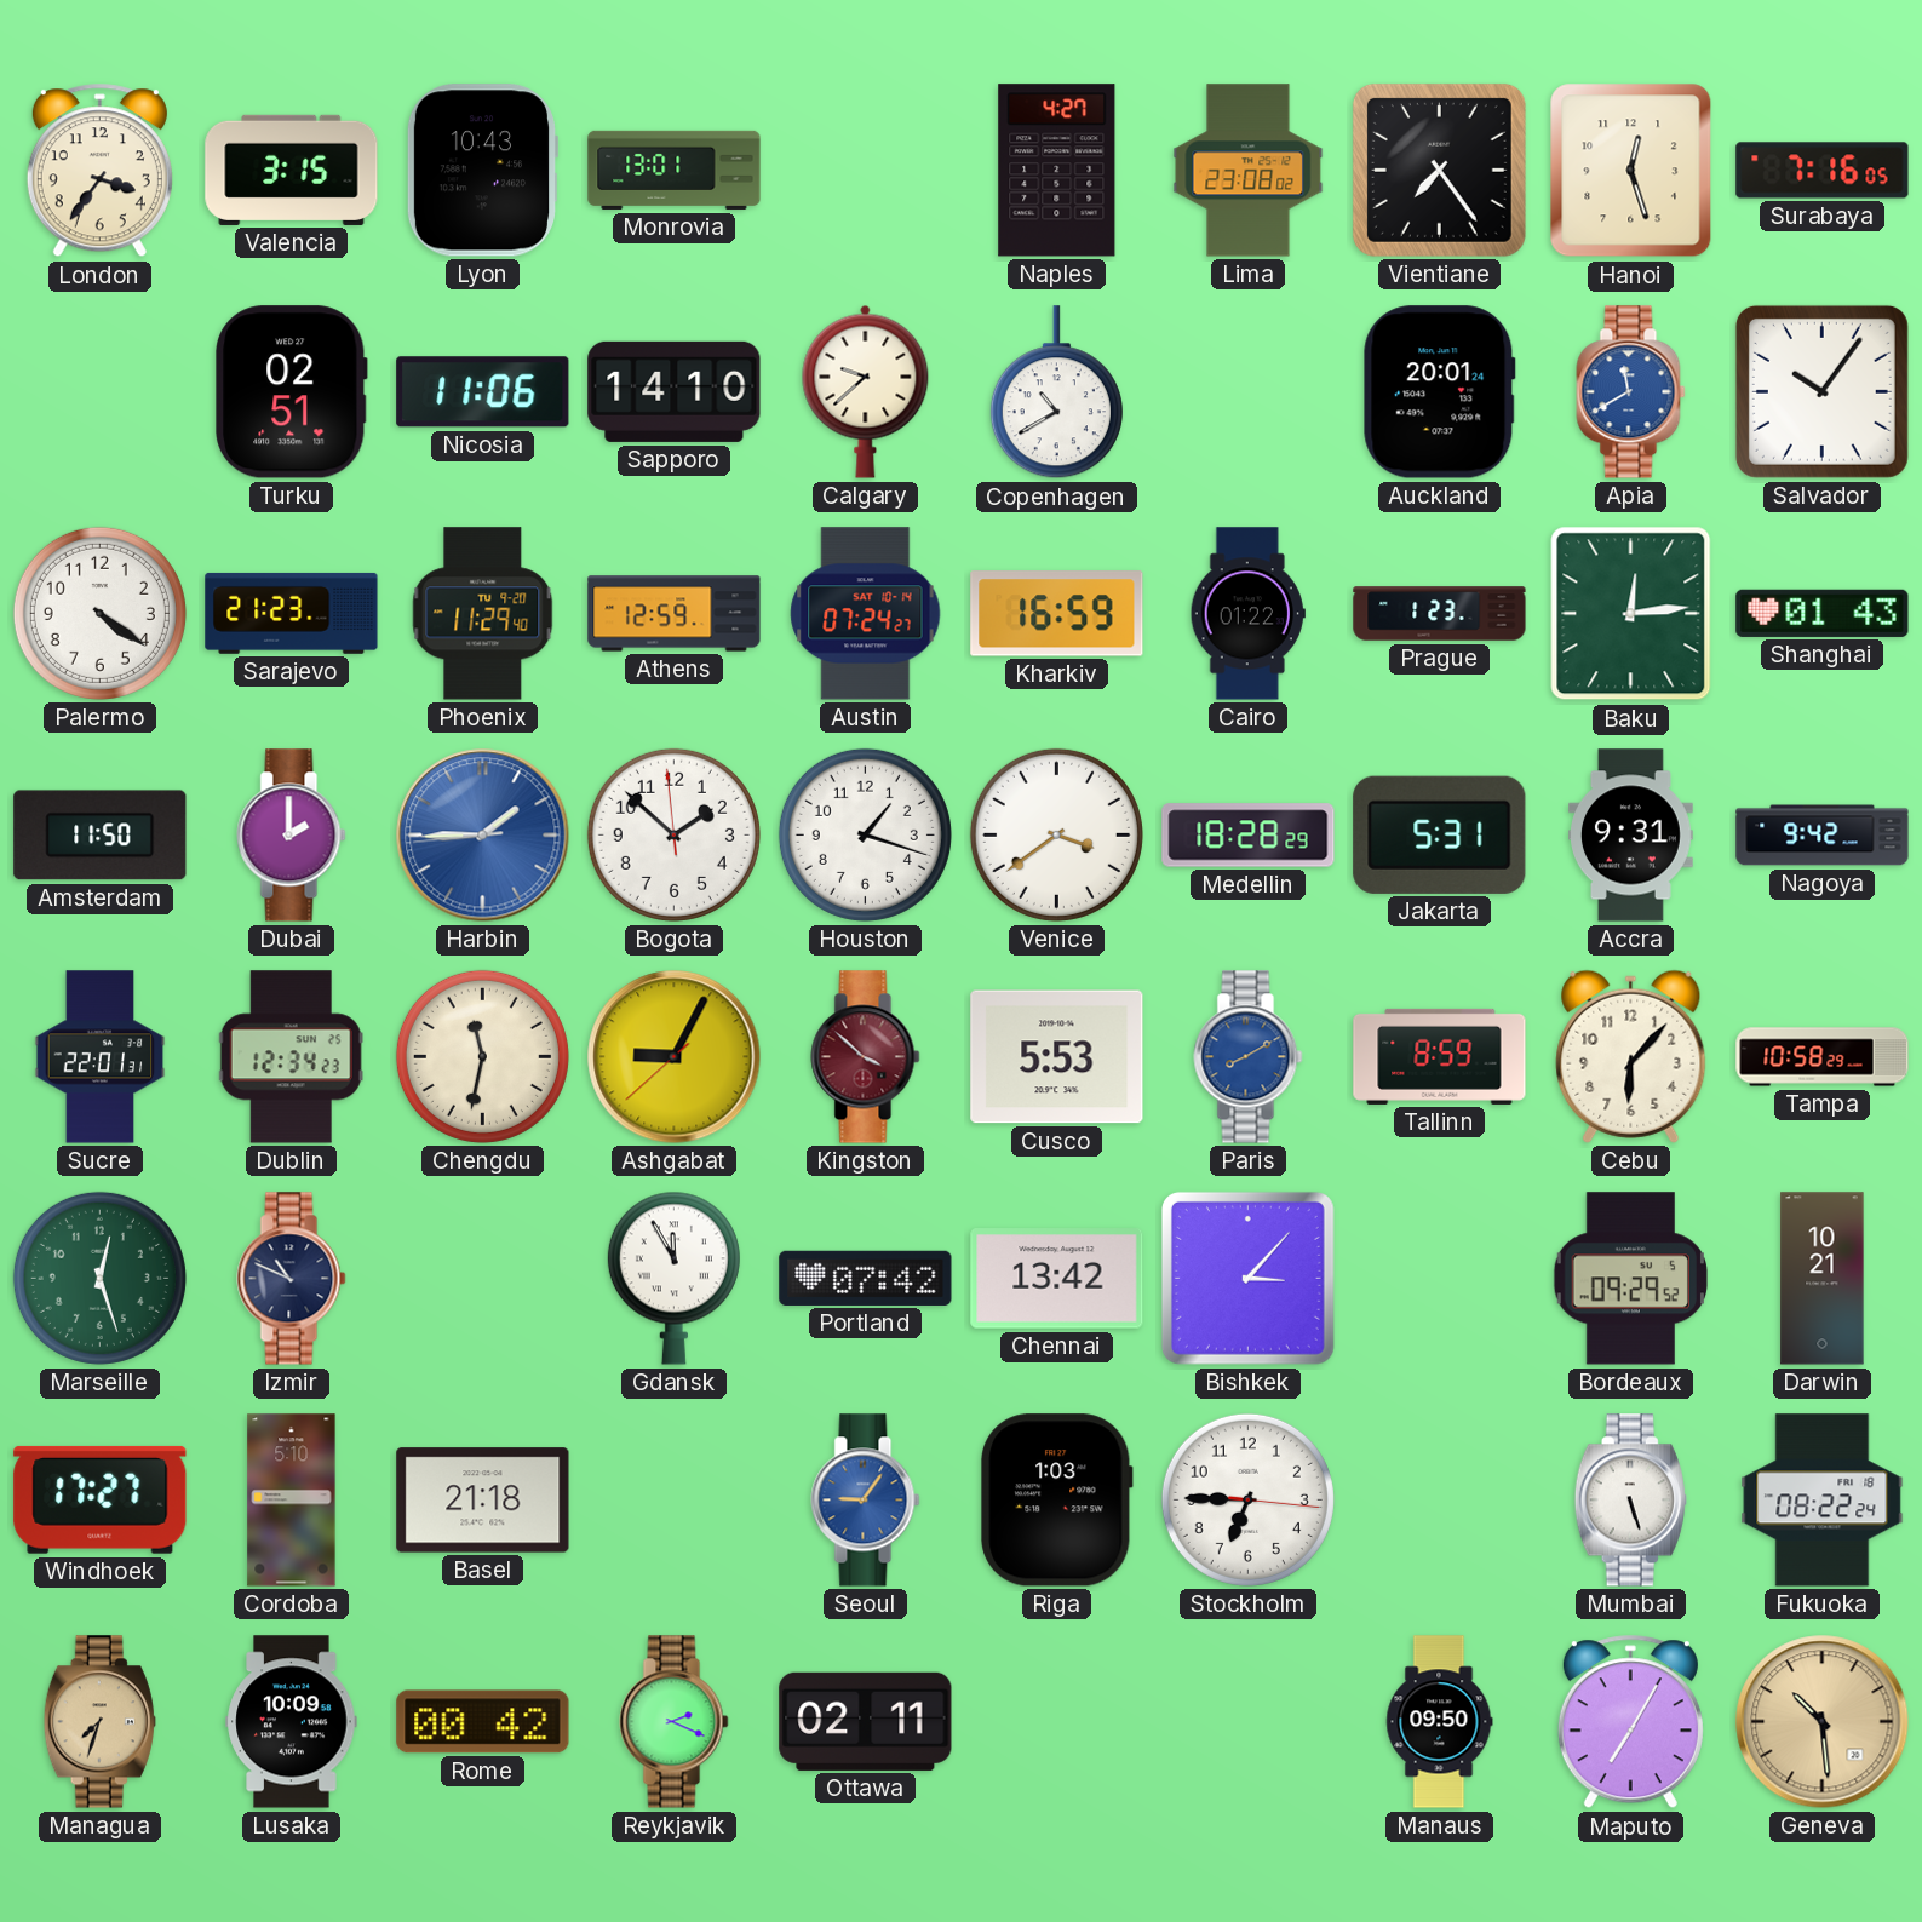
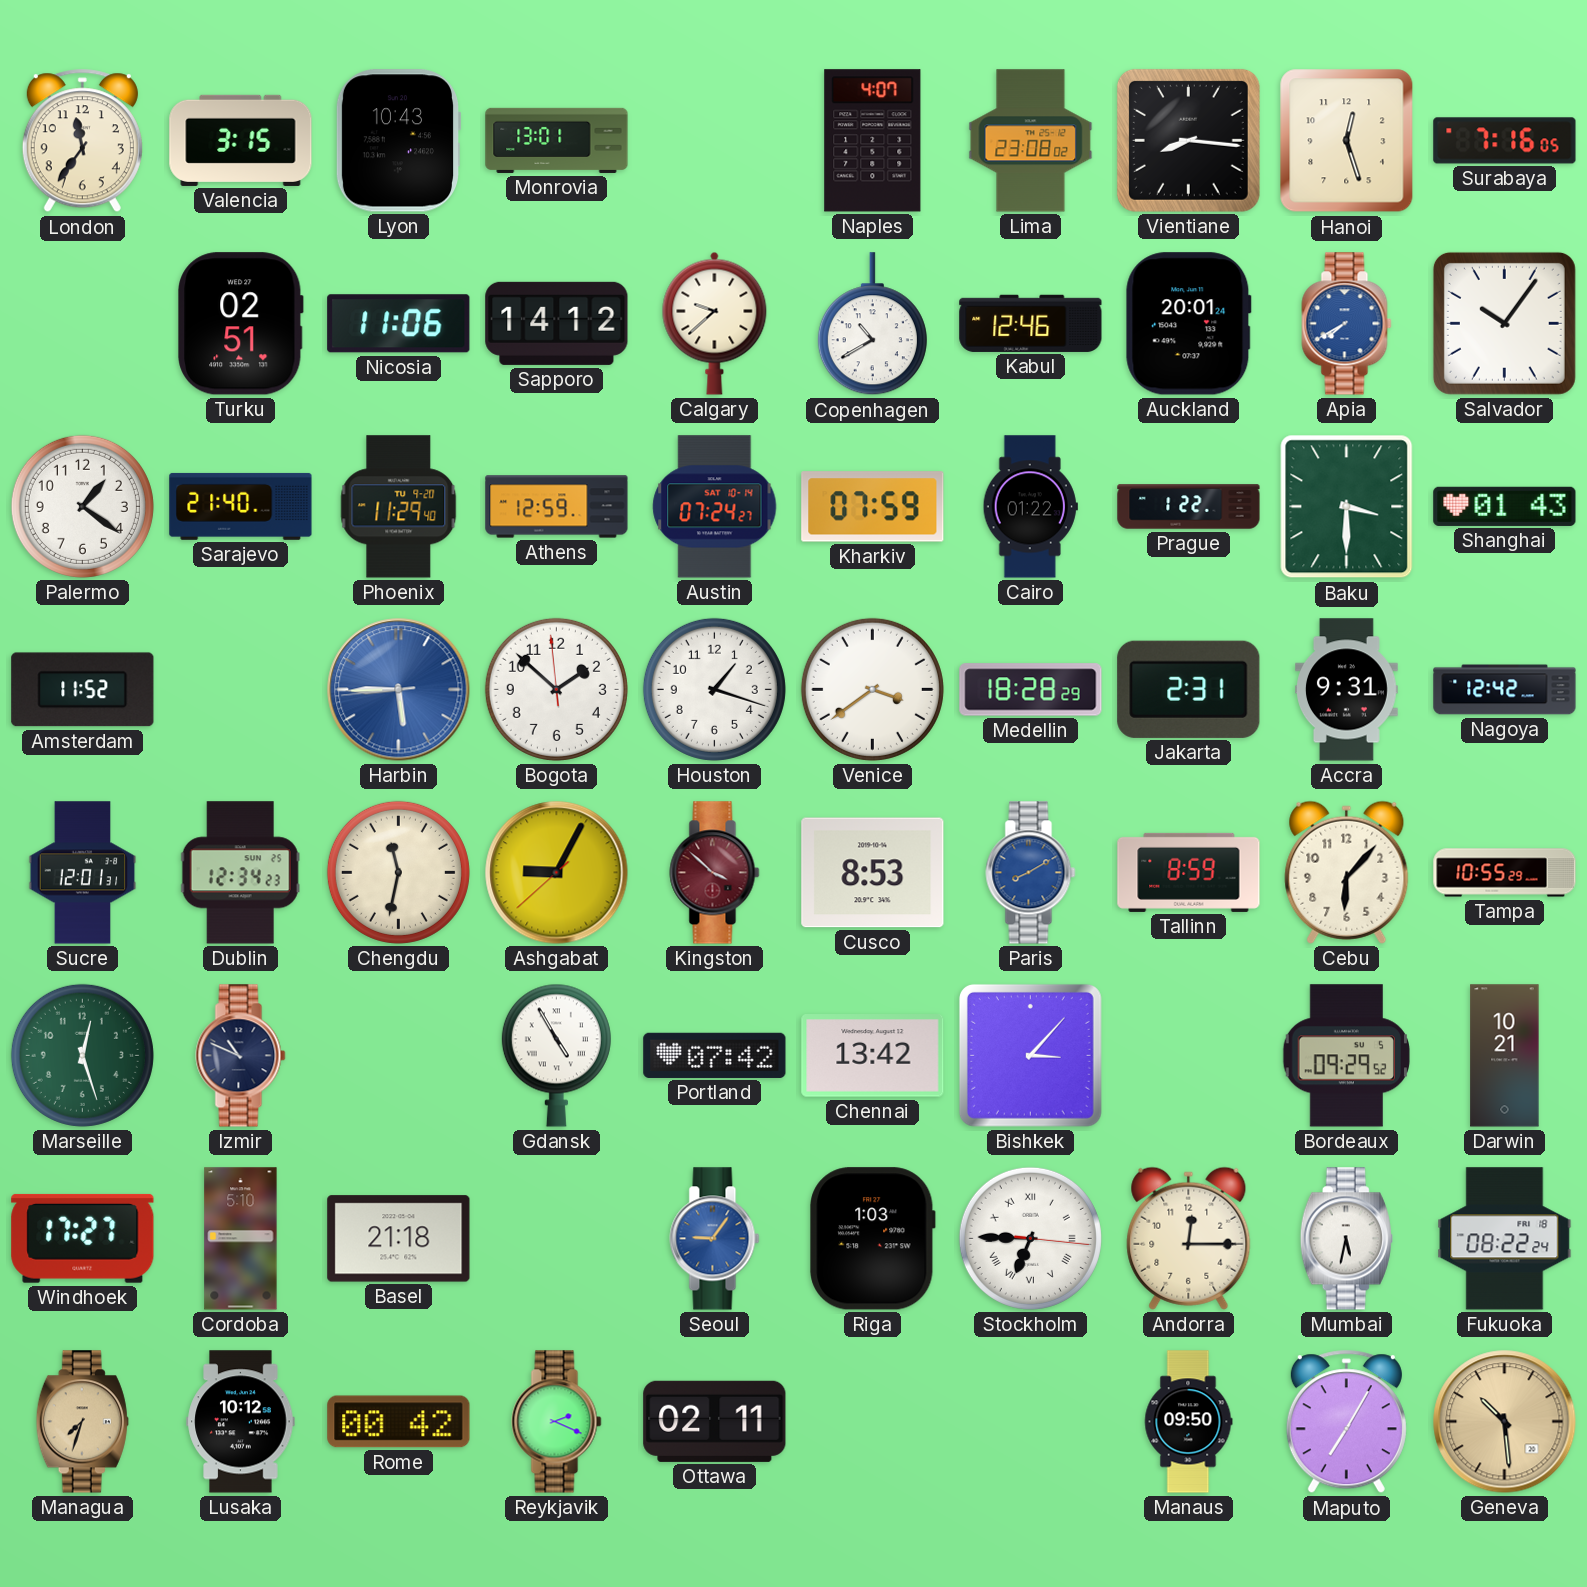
London: 3:36 -> 11:36
Naples: 4:27 -> 4:07
Vientiane: 7:24 -> 8:16
Sapporo: 14:10 -> 14:12
Kabul: none -> 12:46
Apia: 11:40 -> 7:40
Palermo: 4:21 -> 1:21
Sarajevo: 21:23 -> 21:40
Kharkiv: 16:59 -> 07:59
Prague: 1:23 -> 1:22
Baku: 12:14 -> 3:30
Amsterdam: 11:50 -> 11:52
Dubai: 2:00 -> none
Harbin: 1:44 -> 5:44
Jakarta: 5:31 -> 2:31
Nagoya: 9:42 -> 12:42
Sucre: 22:01 -> 12:01
Cusco: 5:53 -> 8:53
Tampa: 10:58 -> 10:55
Gdansk: 11:55 -> 4:55
Stockholm numerals: Arabic -> Roman
Andorra: none -> 12:15
Mumbai: 5:27 -> 5:32
Lusaka: 10:09 -> 10:12
